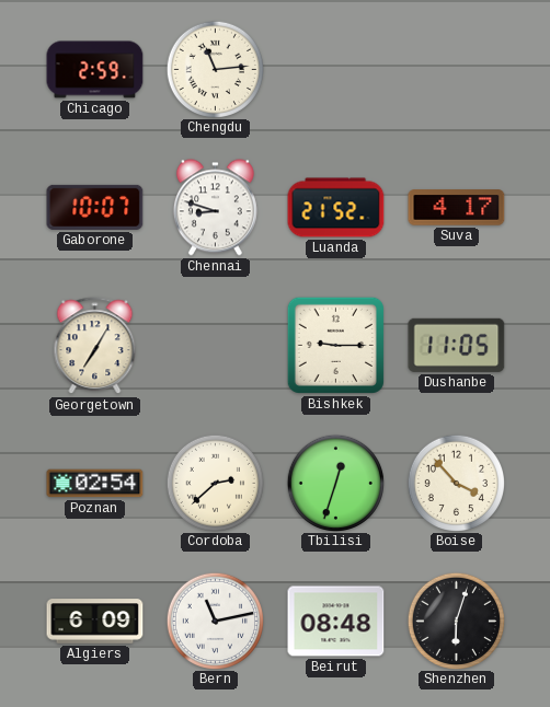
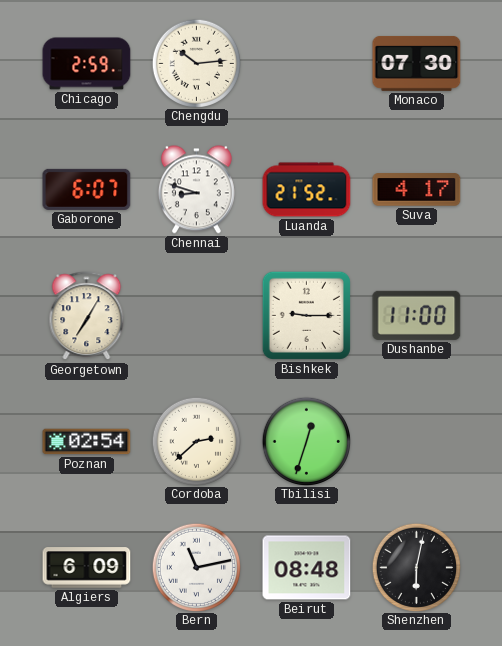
Chengdu: 11:14 -> 10:14
Monaco: none -> 07:30
Gaborone: 10:07 -> 6:07
Dushanbe: 11:05 -> 11:00
Boise: 3:53 -> none
Shenzhen: 6:03 -> 6:02
